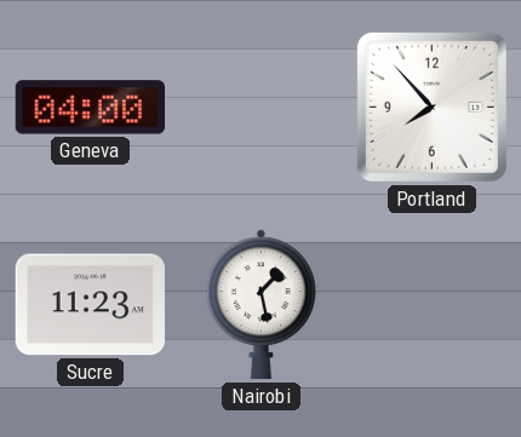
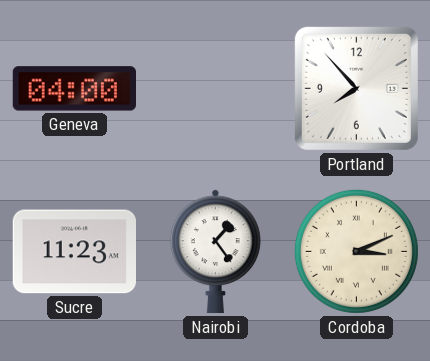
Nairobi: 1:28 -> 1:24
Cordoba: none -> 3:11
